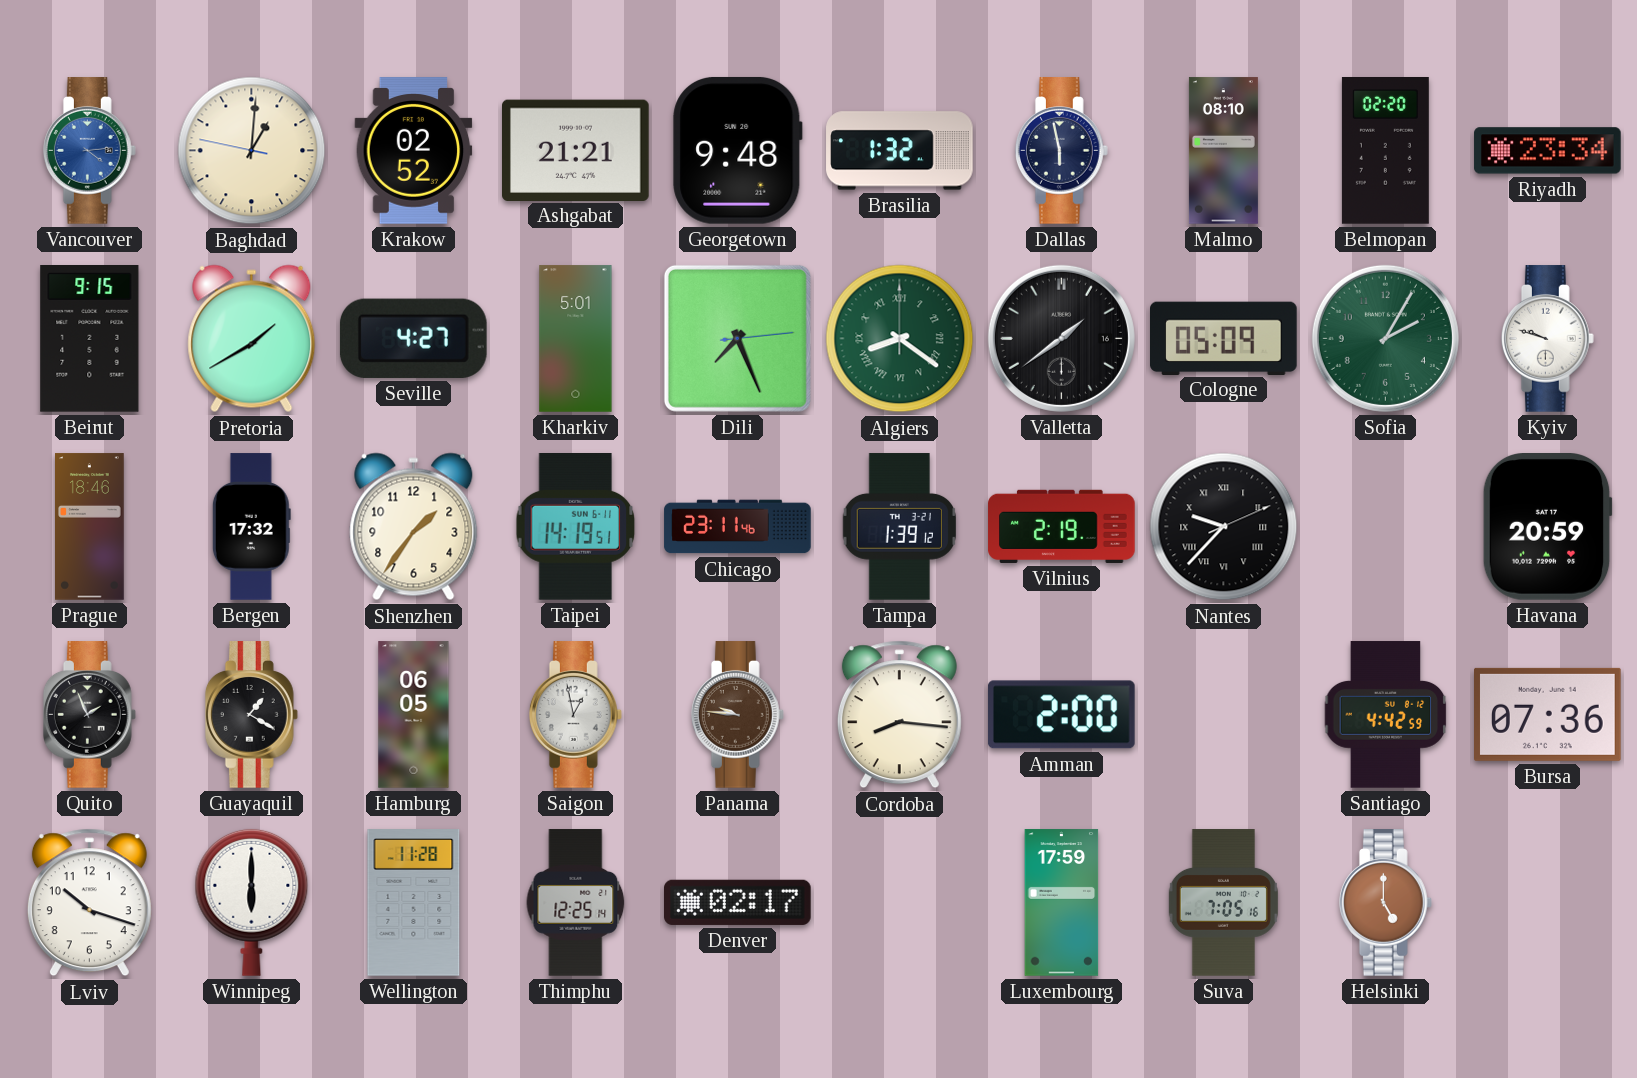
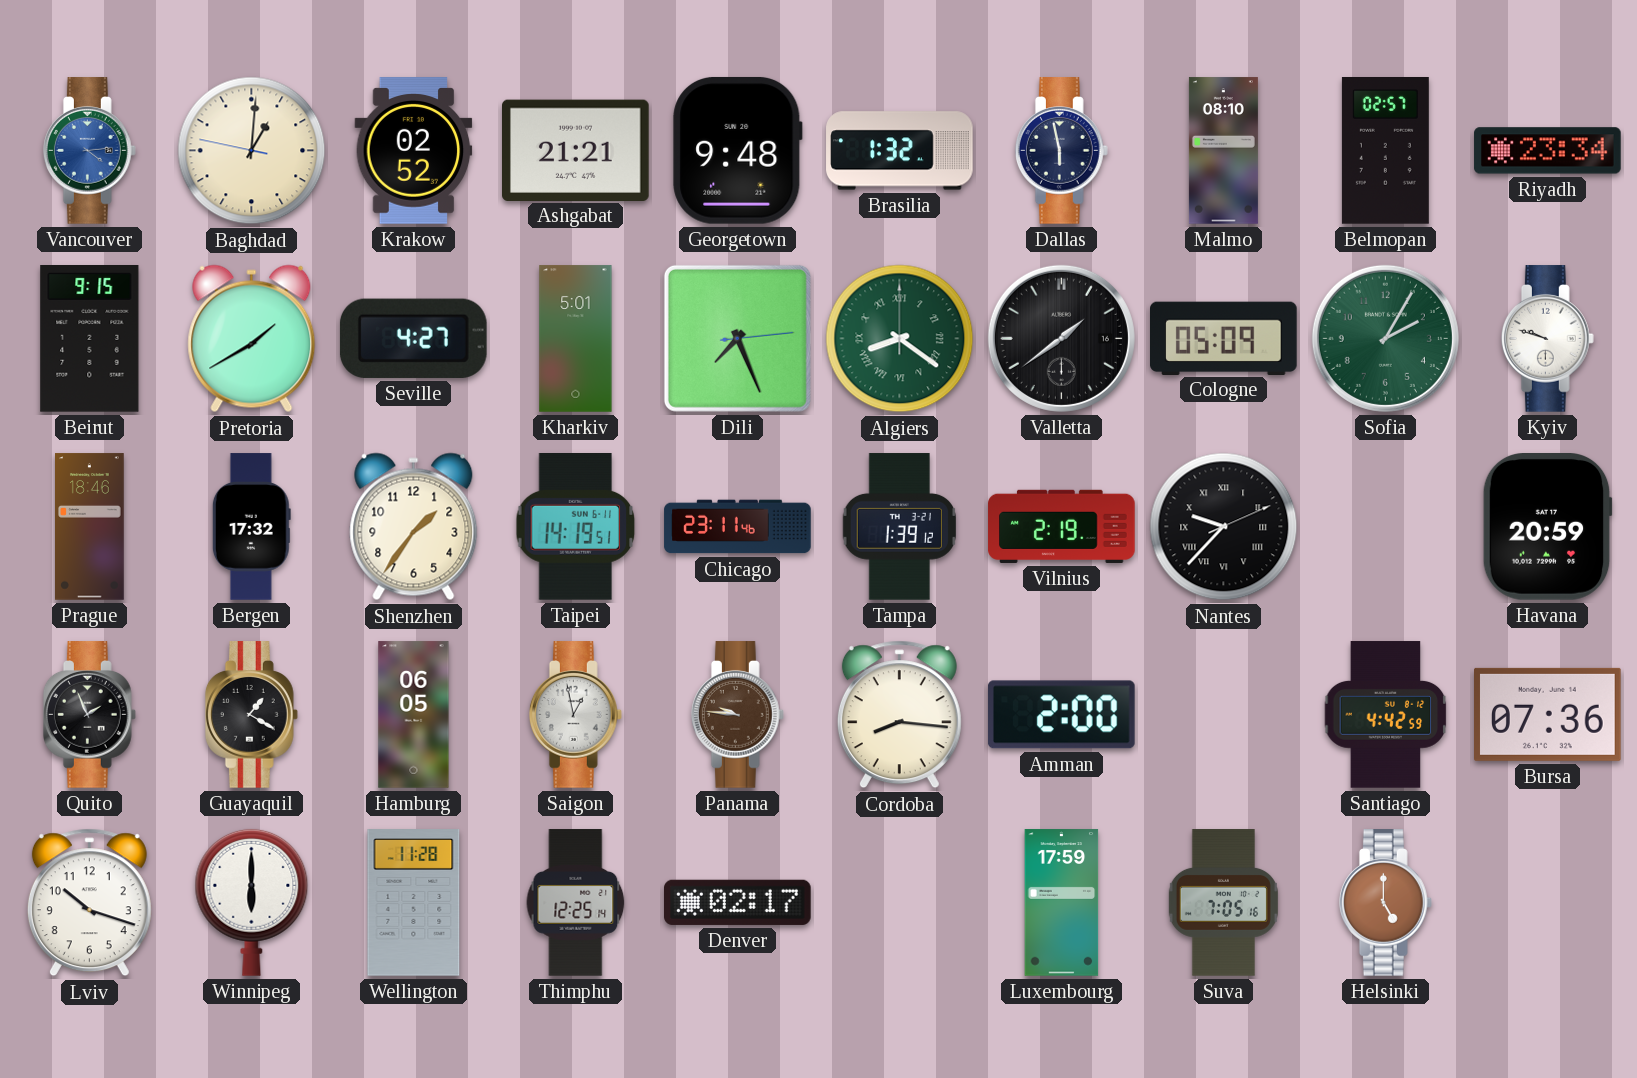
Belmopan: 02:20 -> 02:57
